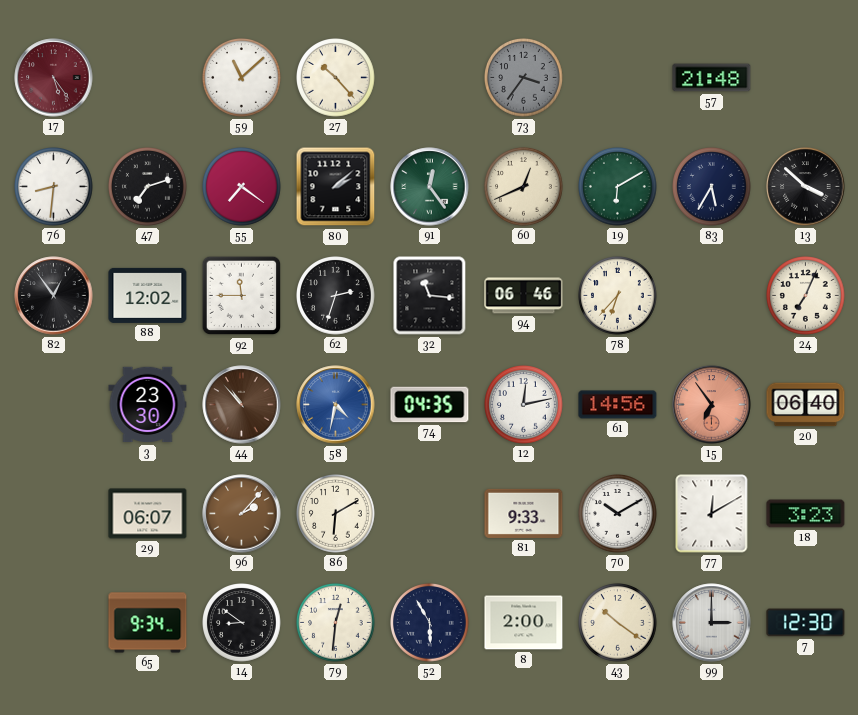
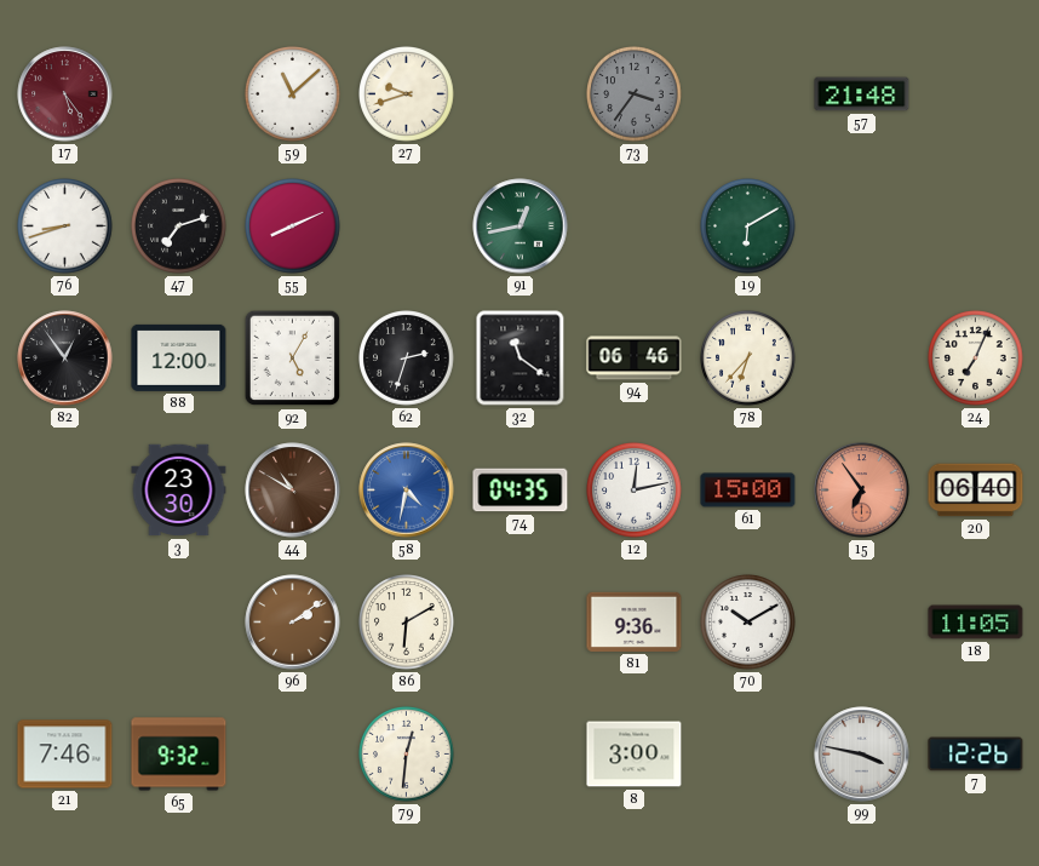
27: 10:23 -> 9:42
76: 8:31 -> 8:42
55: 7:21 -> 8:11
80: 2:08 -> none
91: 12:24 -> 12:43
60: 12:41 -> none
83: 5:35 -> none
13: 3:52 -> none
88: 12:02 -> 12:00
92: 11:45 -> 5:05
32: 11:16 -> 11:21
44: 10:53 -> 10:50
61: 14:56 -> 15:00
29: 06:07 -> none
96: 2:07 -> 2:09
81: 9:33 -> 9:36
77: 12:10 -> none
18: 3:23 -> 11:05
21: none -> 7:46
65: 9:34 -> 9:32
14: 8:51 -> none
52: 5:55 -> none
8: 2:00 -> 3:00
43: 10:21 -> none
99: 3:00 -> 3:47
7: 12:30 -> 12:26
